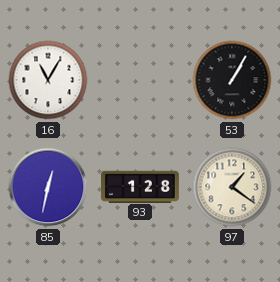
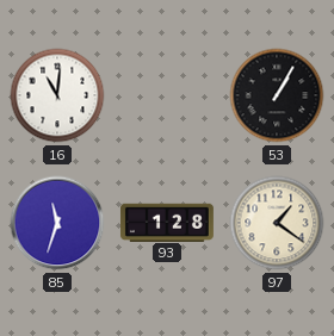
16: 11:05 -> 11:01
85: 12:32 -> 11:33
